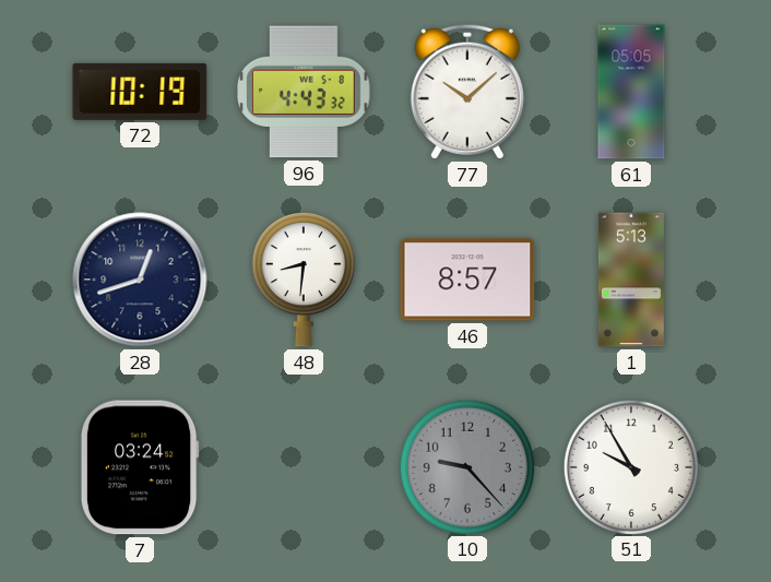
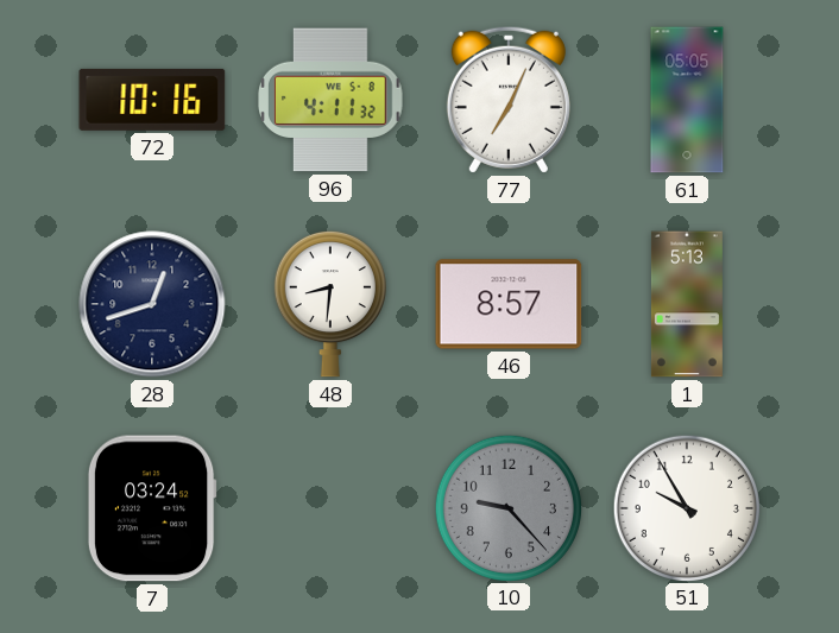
72: 10:19 -> 10:16
96: 4:43 -> 4:11
77: 10:08 -> 7:04
